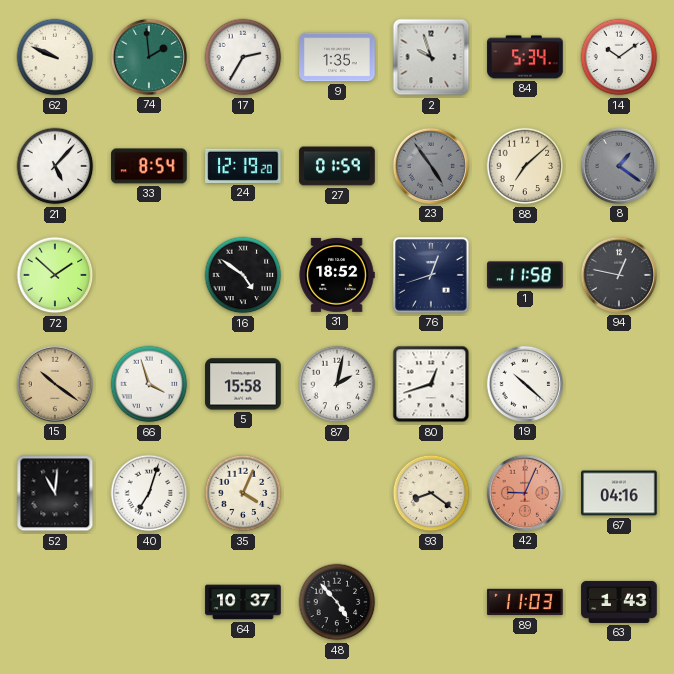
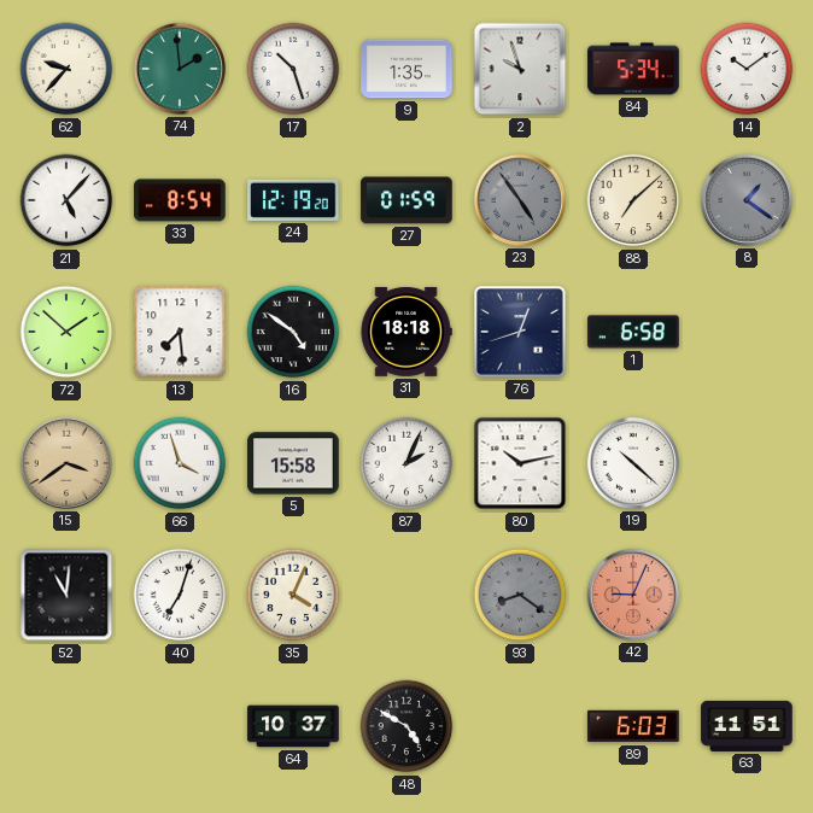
62: 9:49 -> 9:37
17: 2:35 -> 10:27
13: none -> 7:29
31: 18:52 -> 18:18
1: 11:58 -> 6:58
94: 12:47 -> none
15: 10:21 -> 3:39
87: 2:02 -> 2:04
80: 12:42 -> 10:13
93 dial: cream -> grey
67: 04:16 -> none
48: 4:53 -> 4:50
89: 11:03 -> 6:03
63: 1:43 -> 11:51
